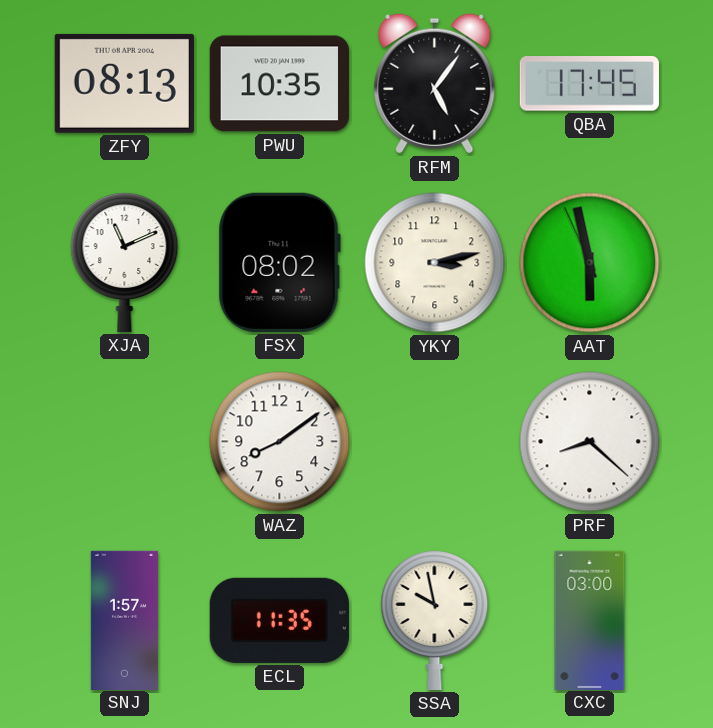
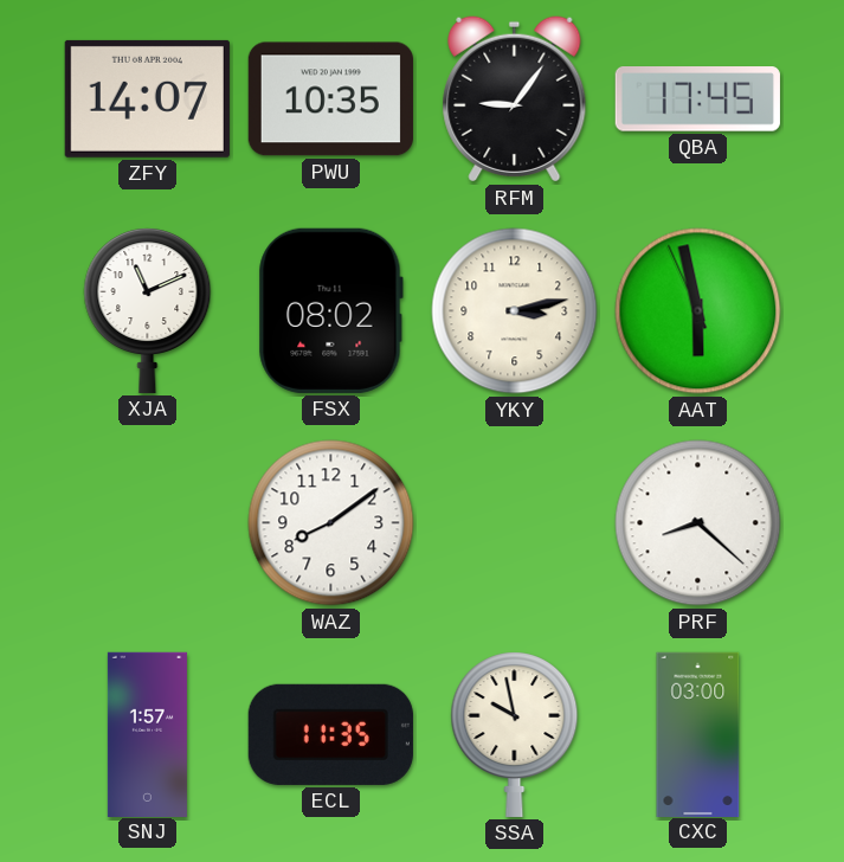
ZFY: 08:13 -> 14:07
RFM: 5:06 -> 9:06
